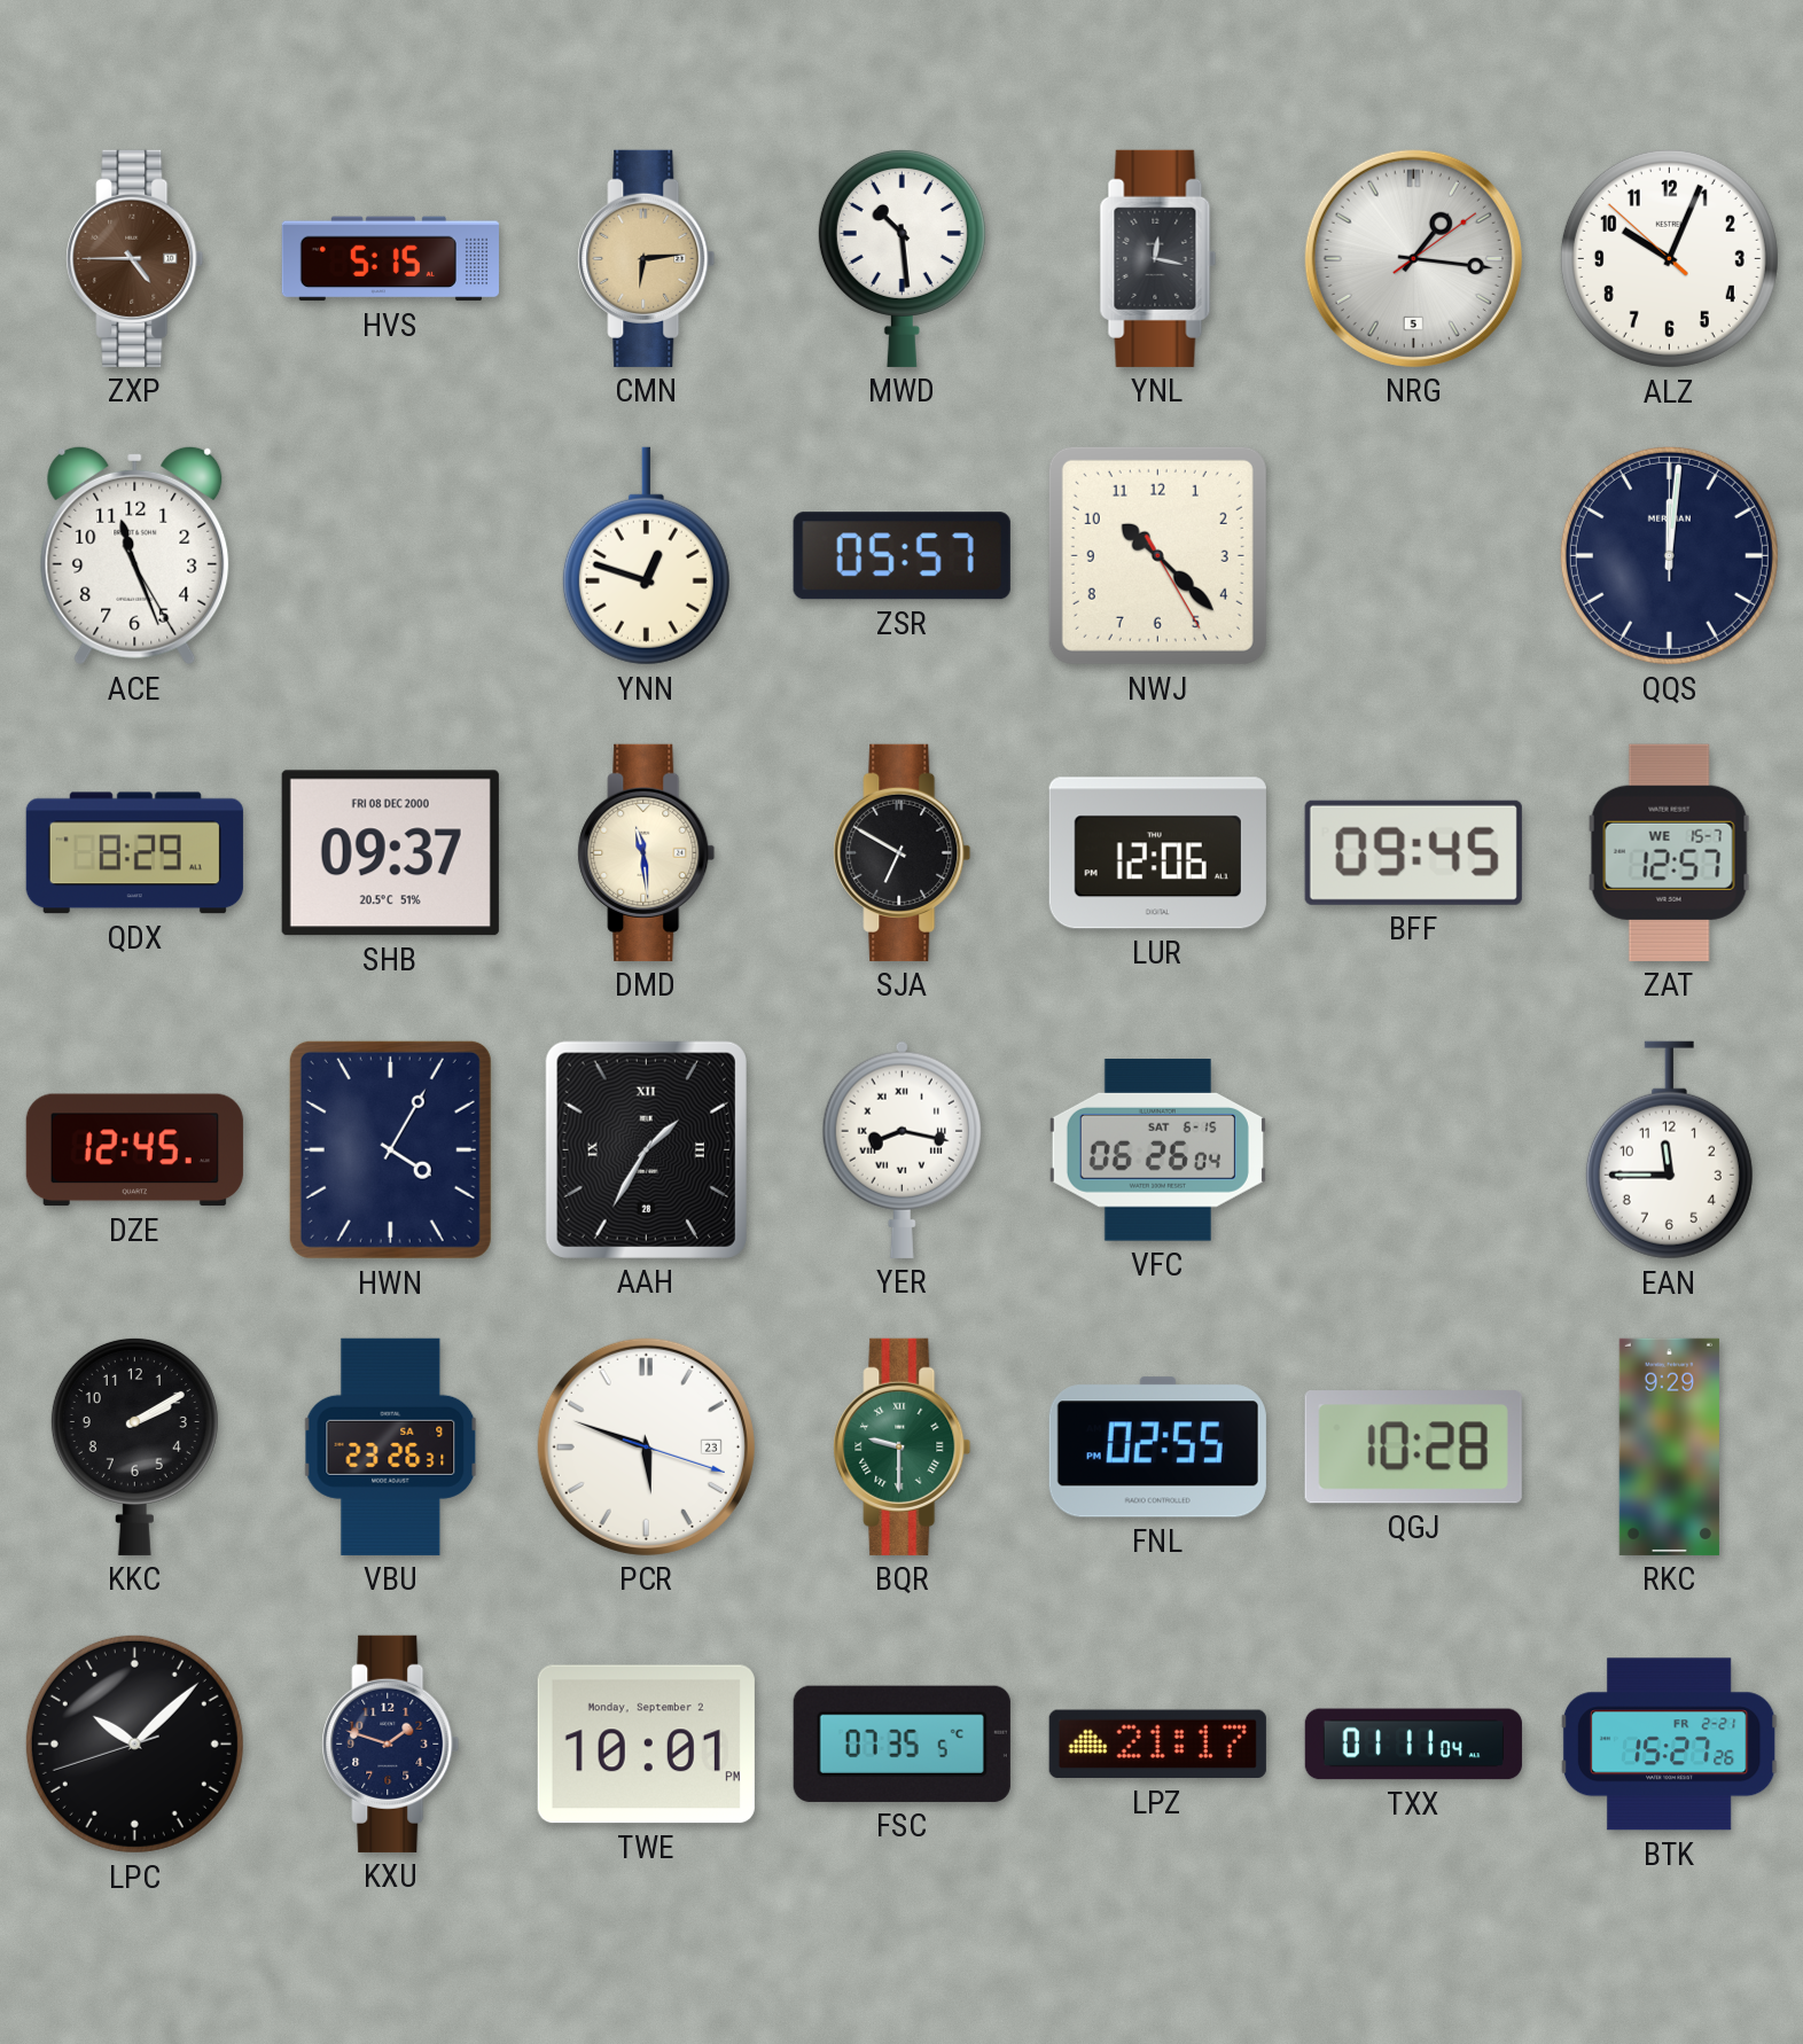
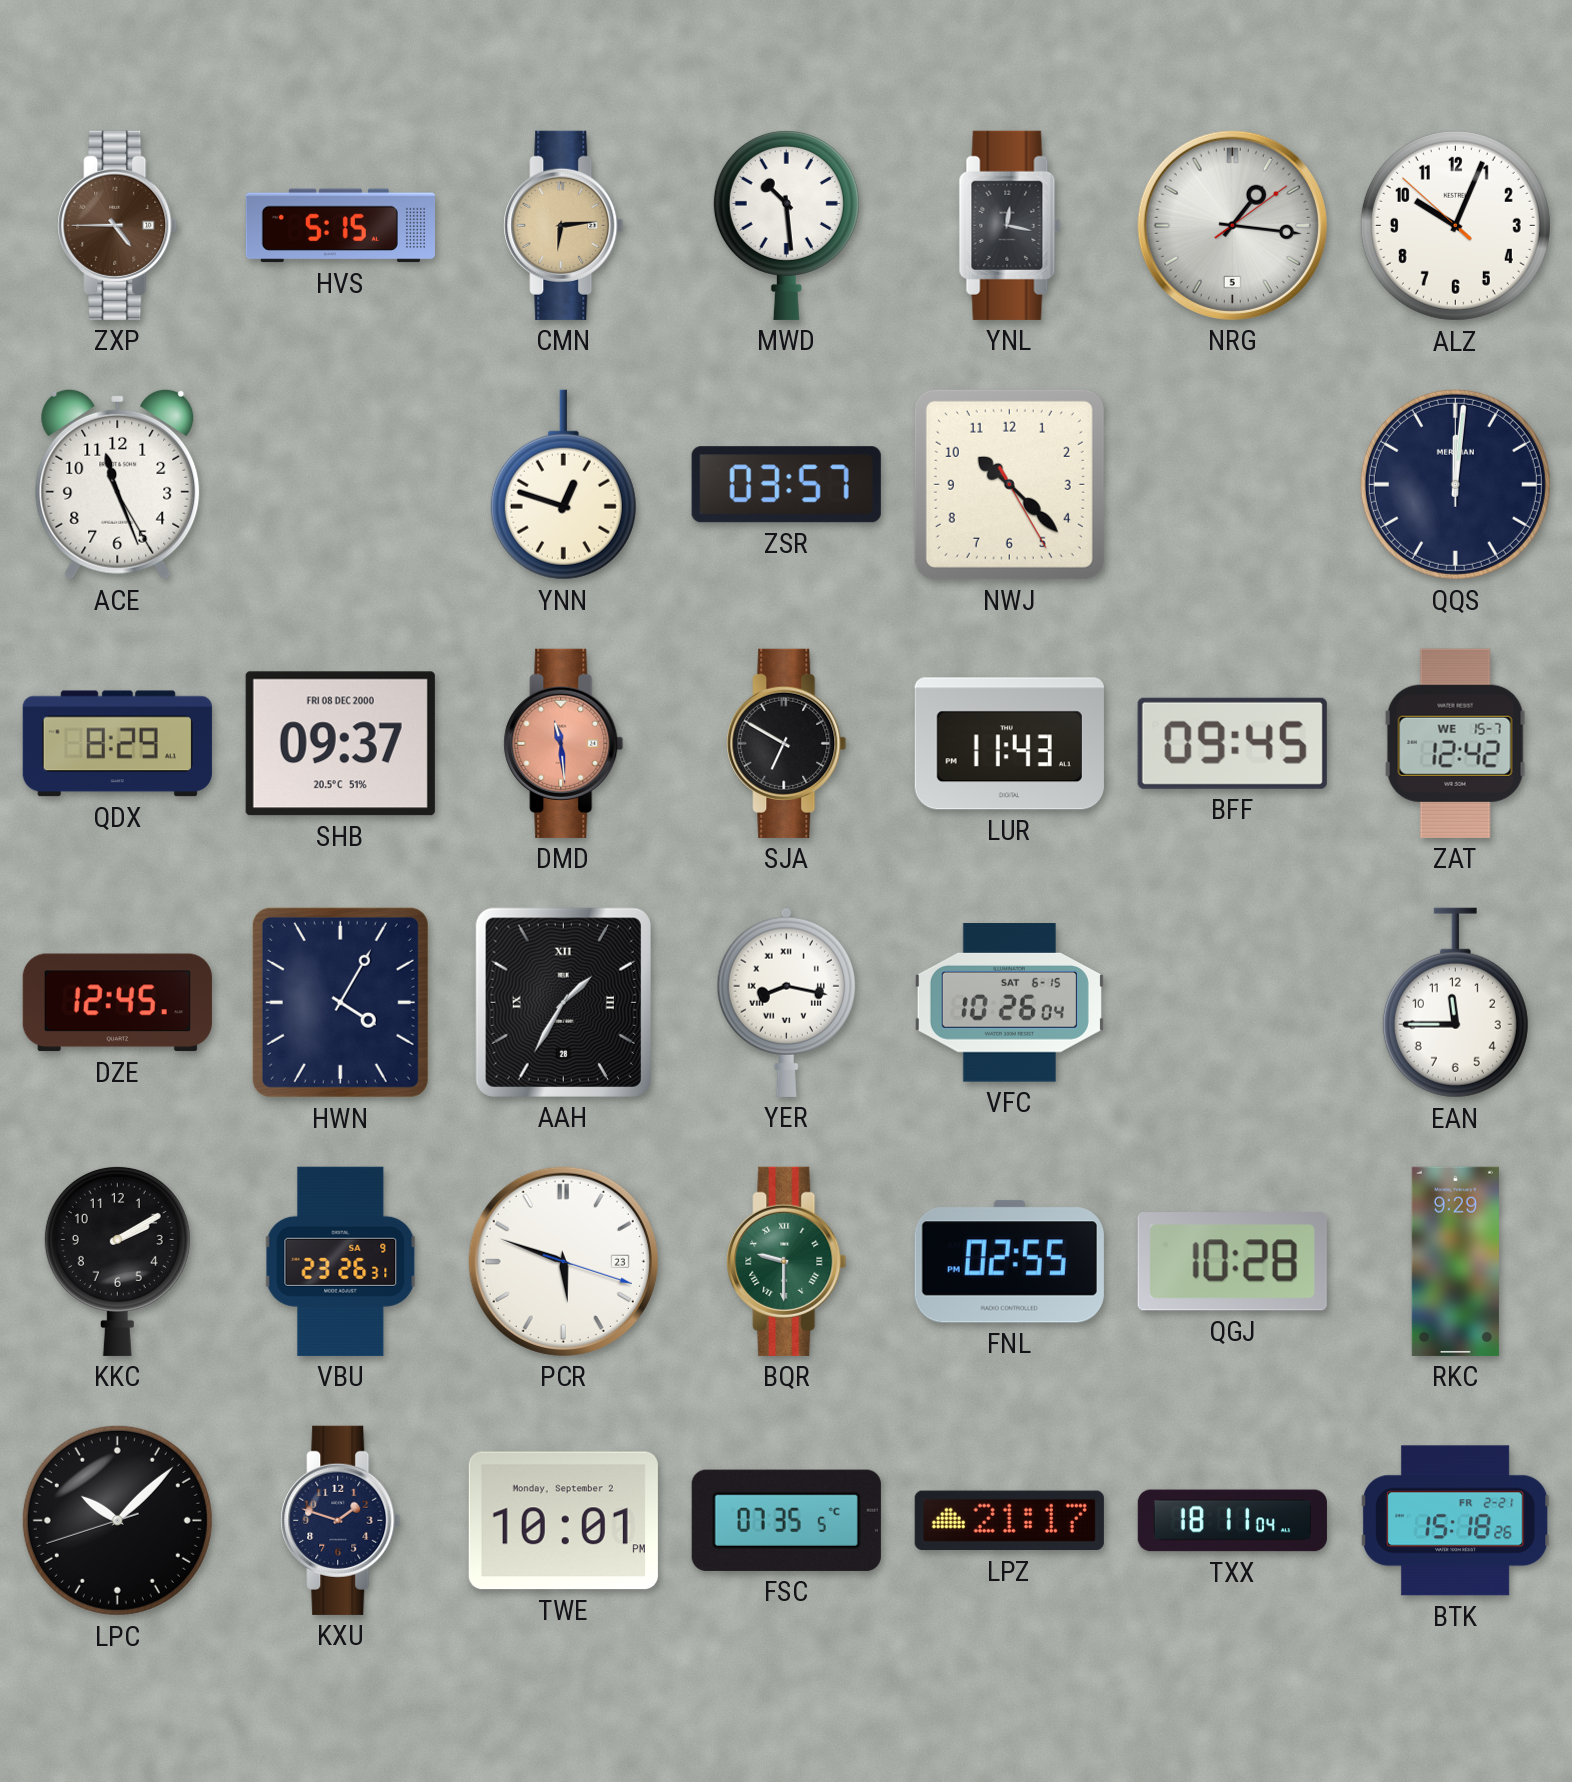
ZSR: 05:57 -> 03:57
DMD dial: cream -> salmon
LUR: 12:06 -> 11:43
ZAT: 12:57 -> 12:42
VFC: 06:26 -> 10:26
TXX: 01:11 -> 18:11
BTK: 15:27 -> 15:18
